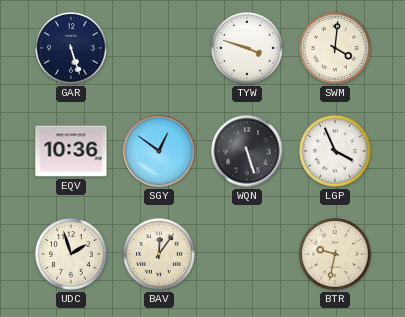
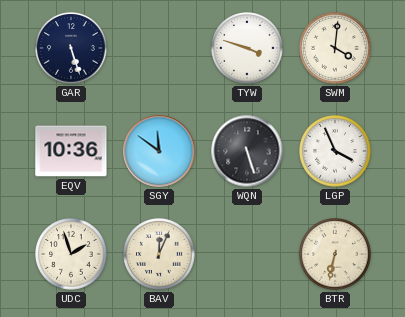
SGY: 12:51 -> 11:51
BAV: 12:06 -> 12:04
BTR: 9:32 -> 6:32
